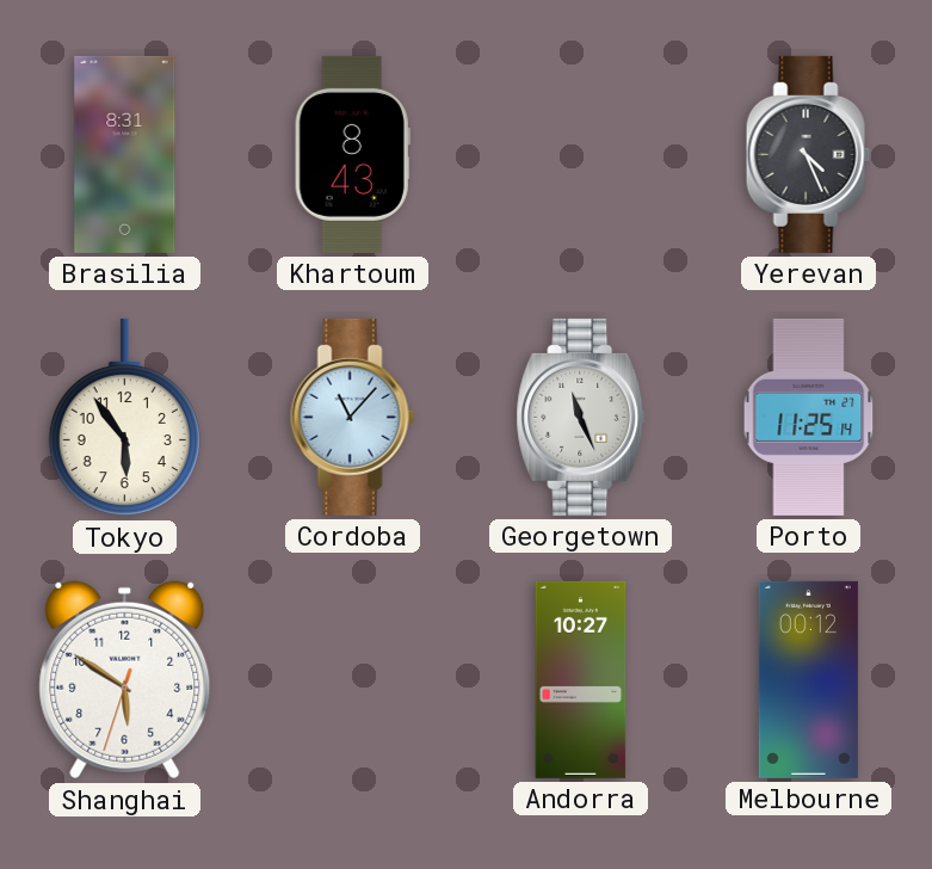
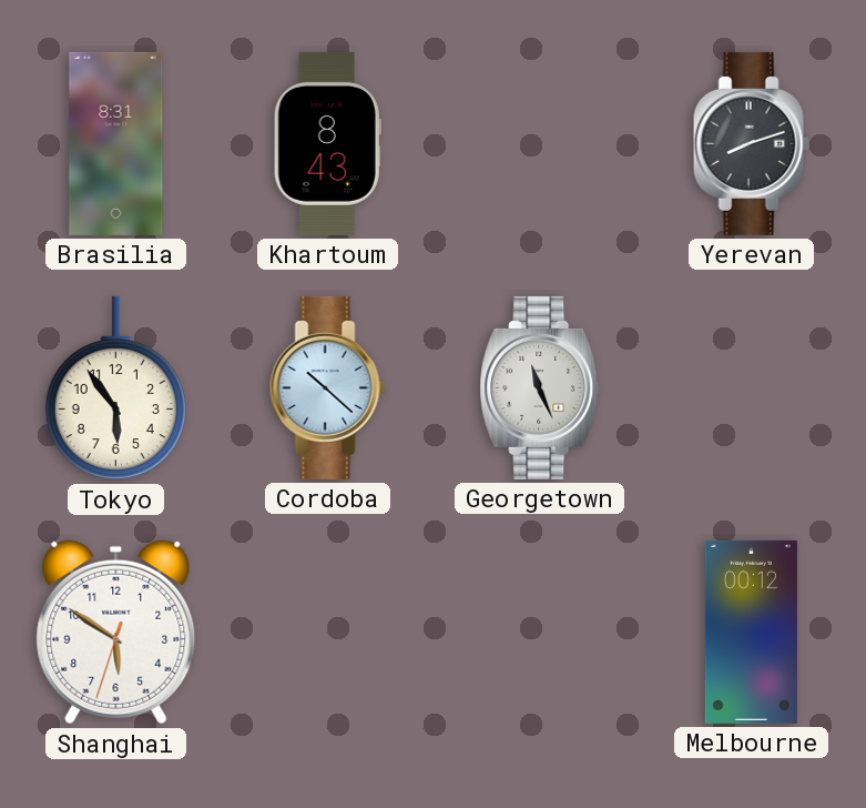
Yerevan: 4:26 -> 8:12
Cordoba: 11:07 -> 10:22
Porto: 11:25 -> none
Andorra: 10:27 -> none
